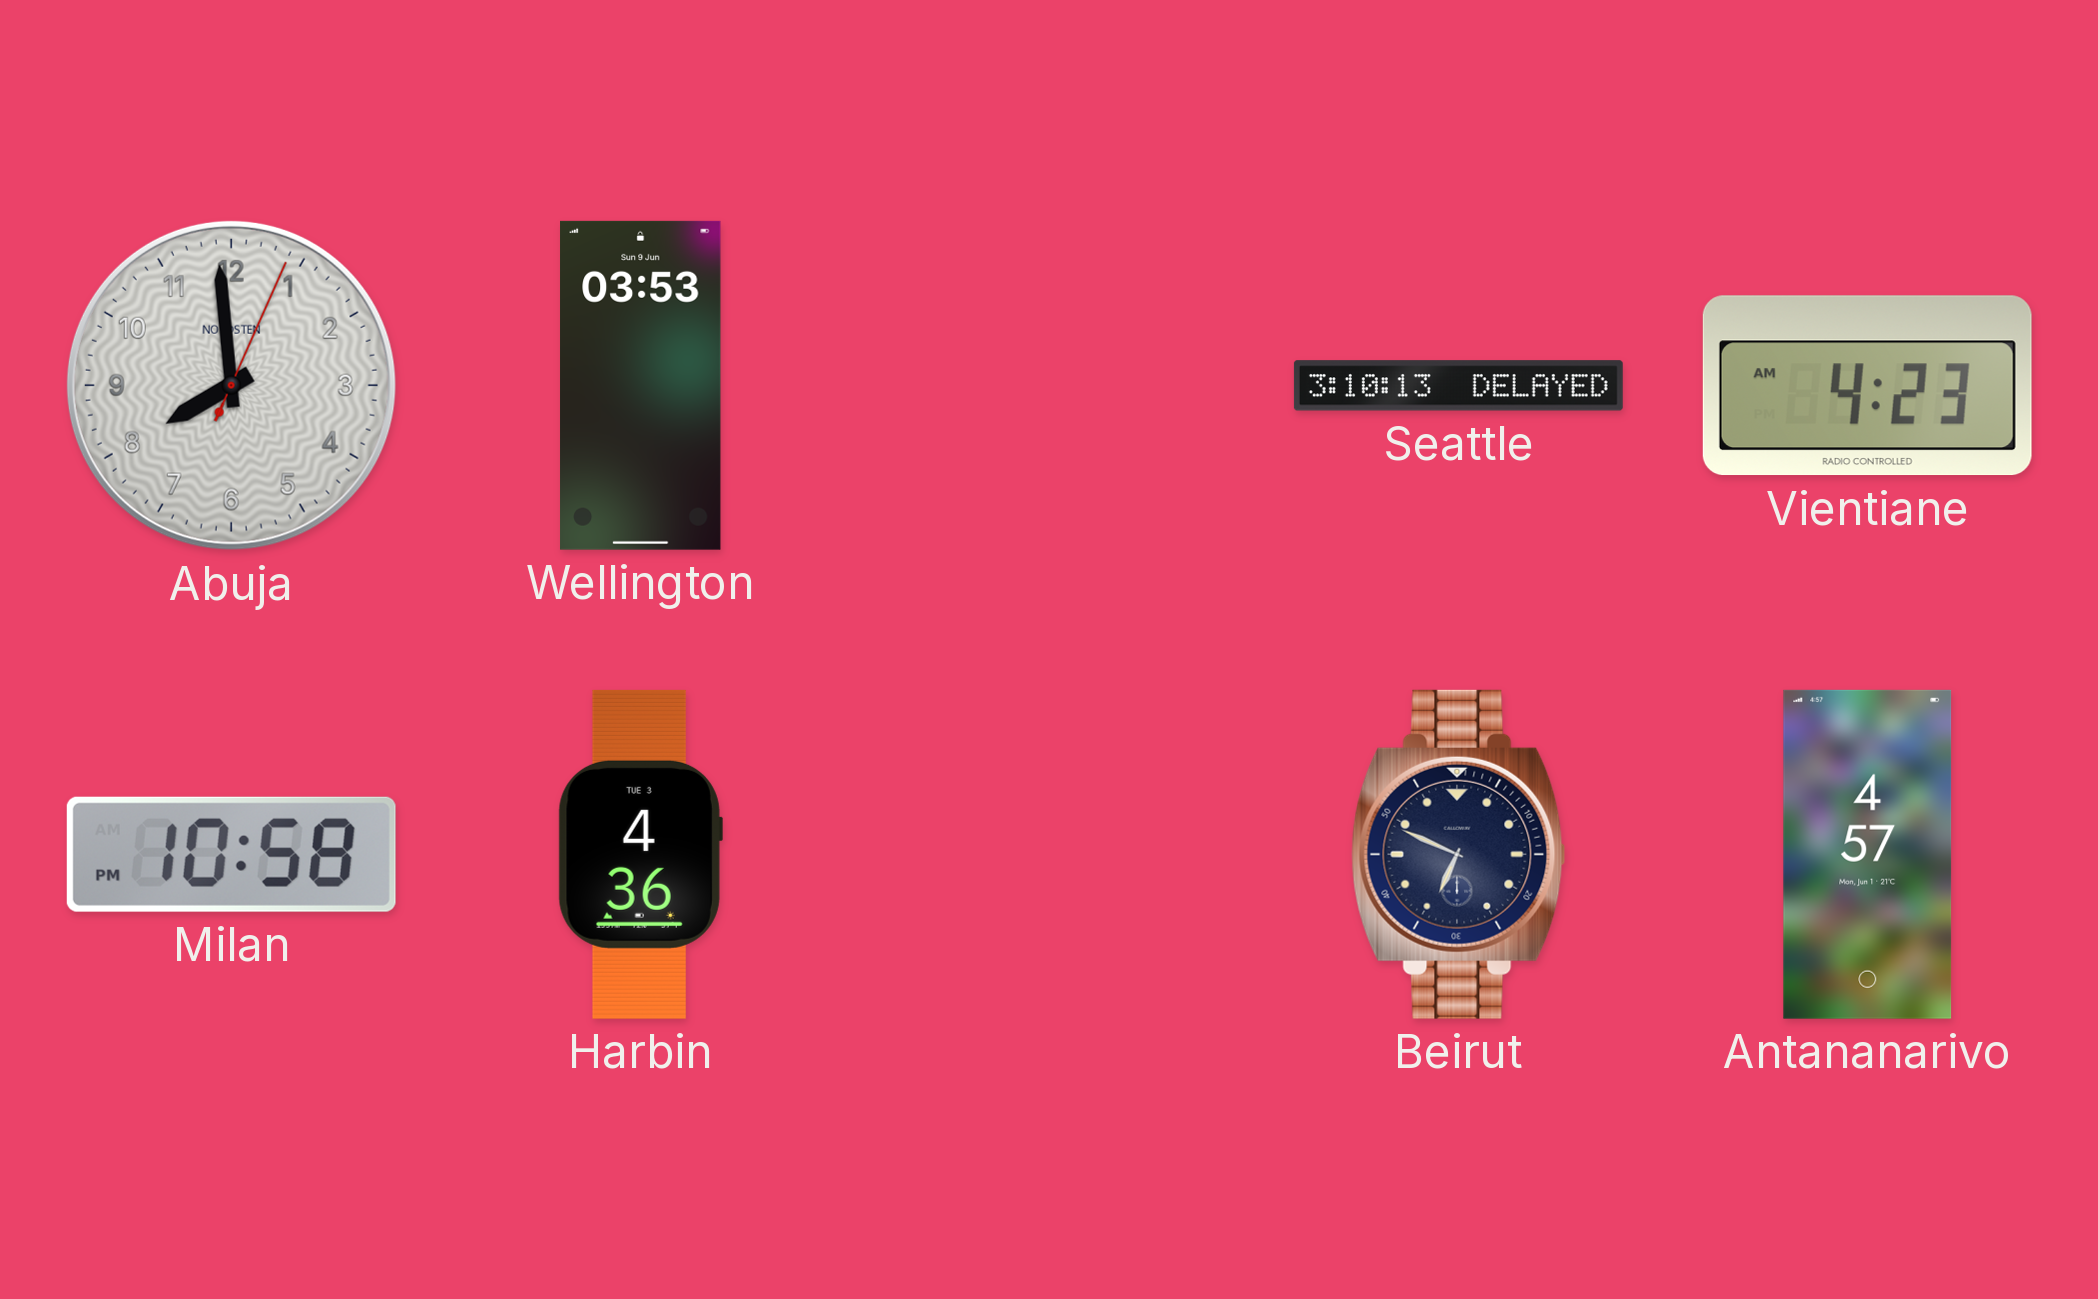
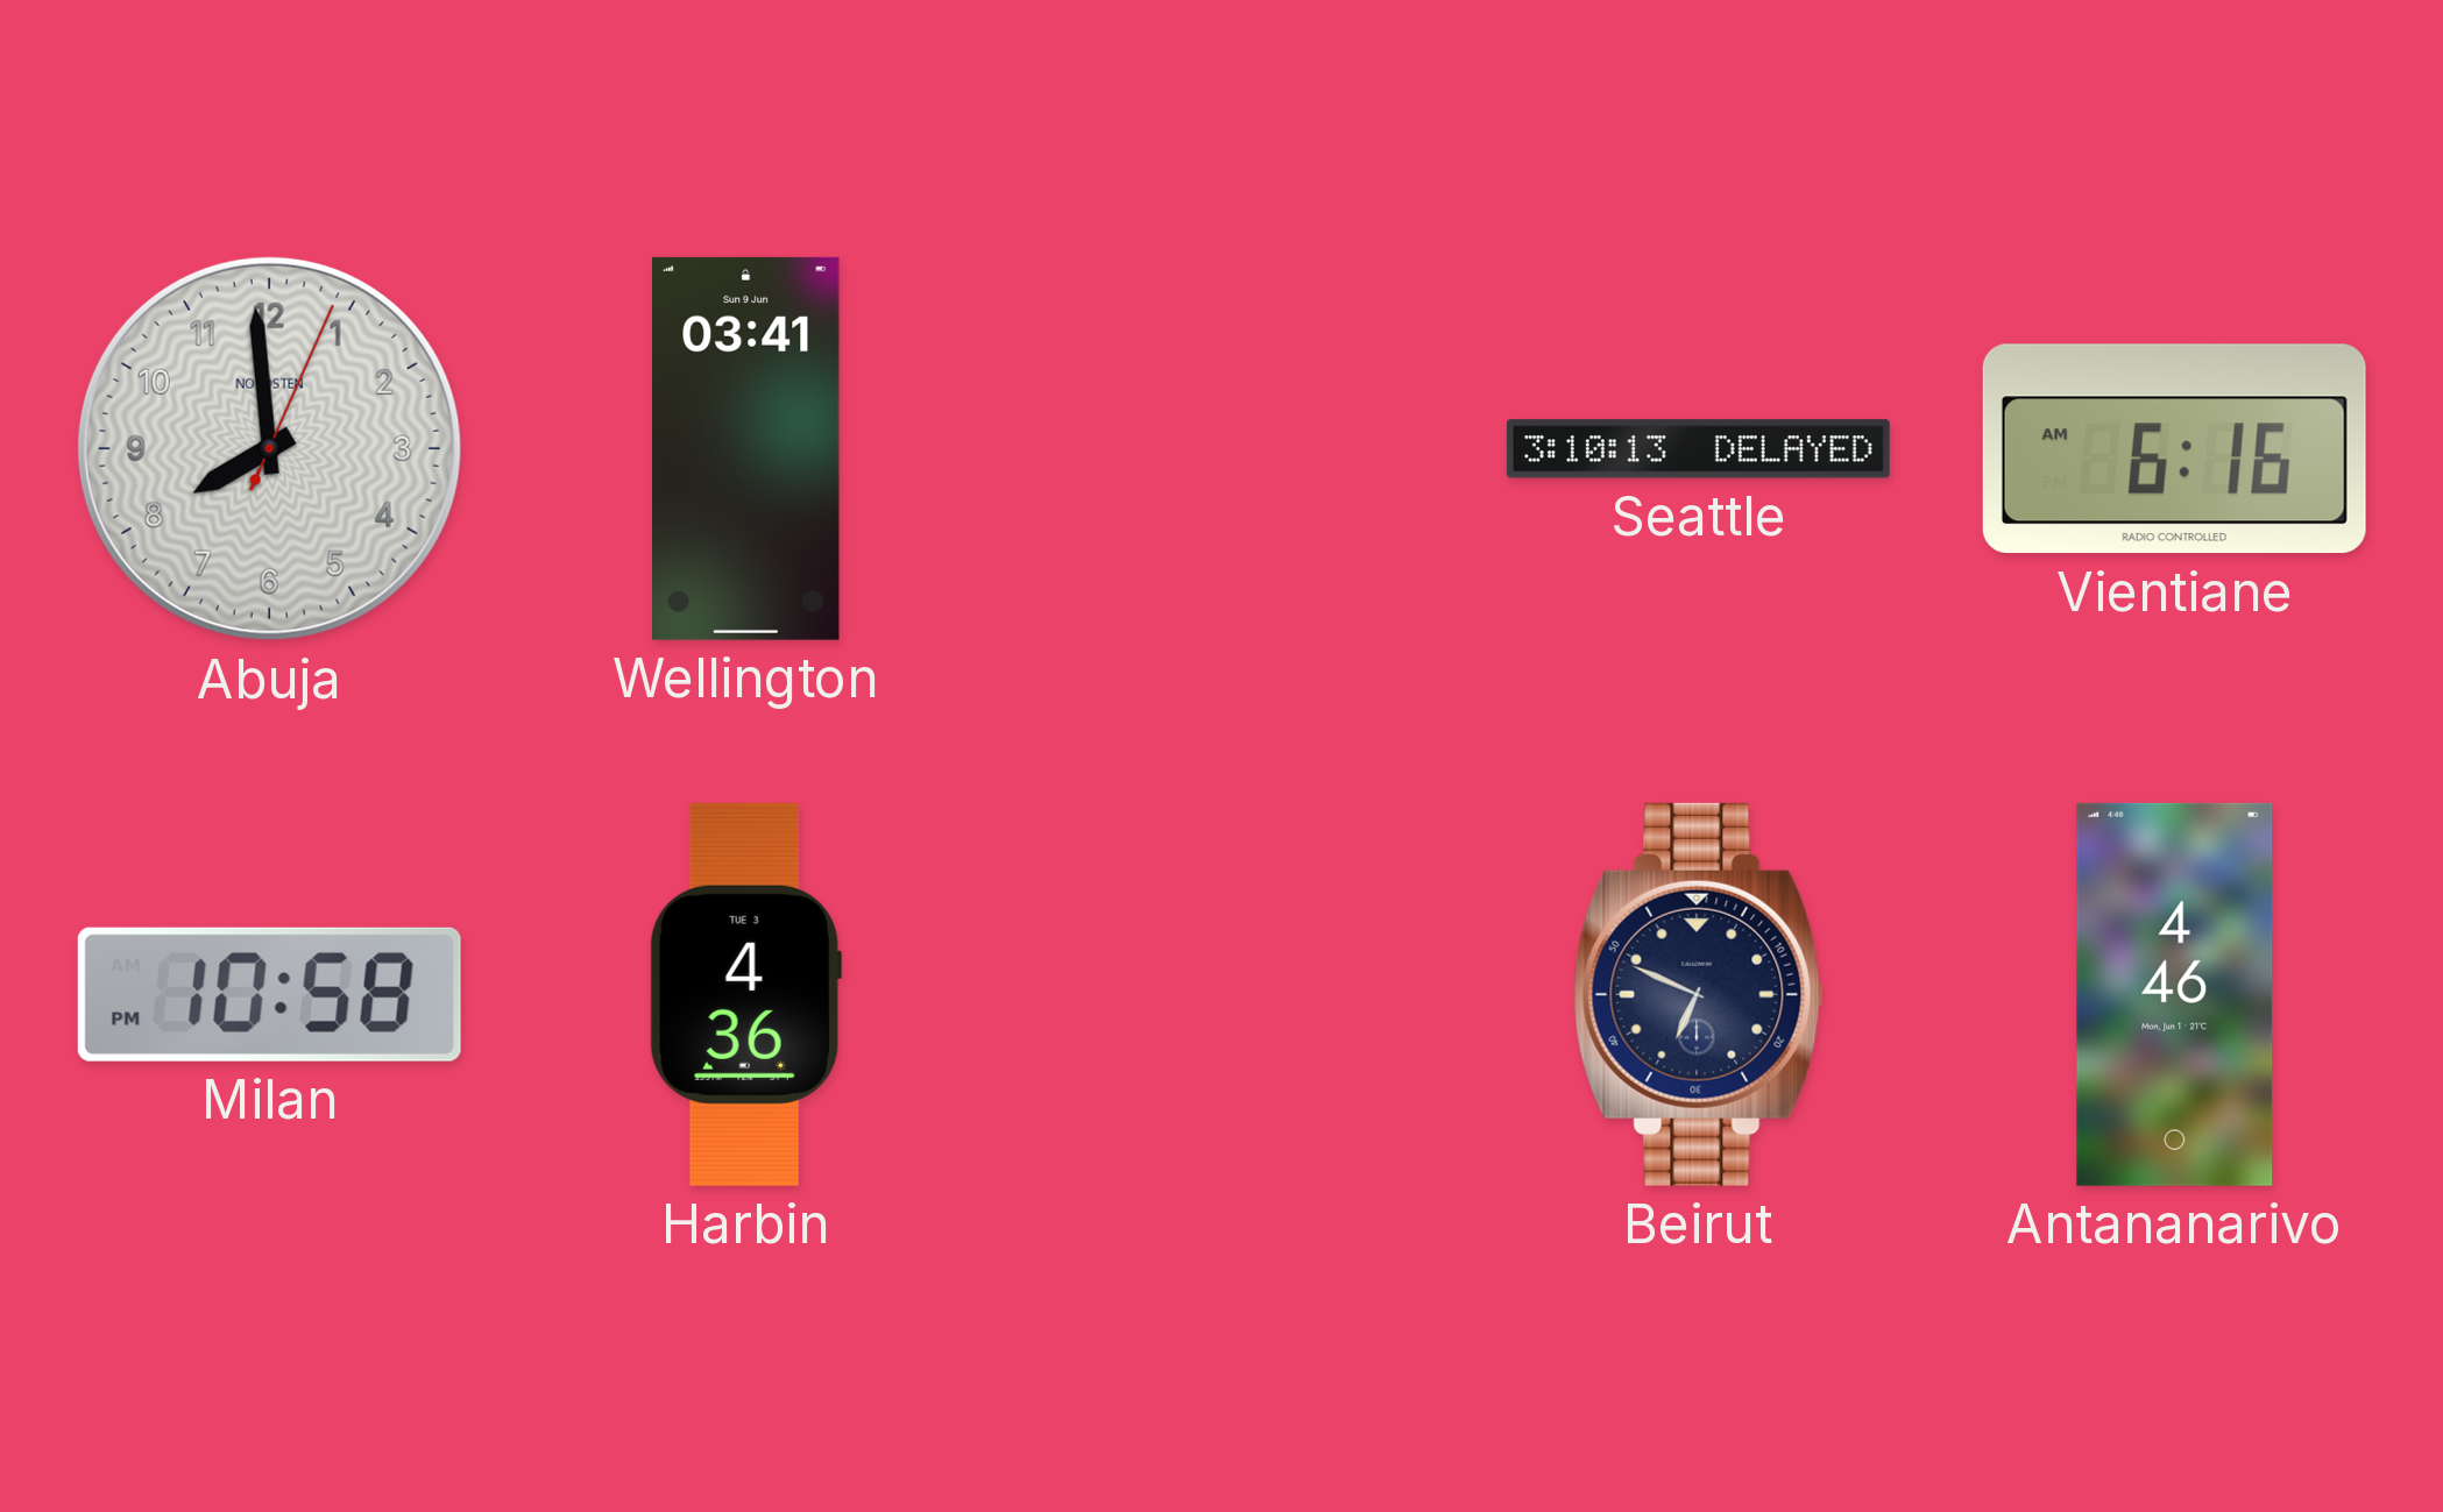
Wellington: 03:53 -> 03:41
Vientiane: 4:23 -> 6:16
Antananarivo: 4:57 -> 4:46
